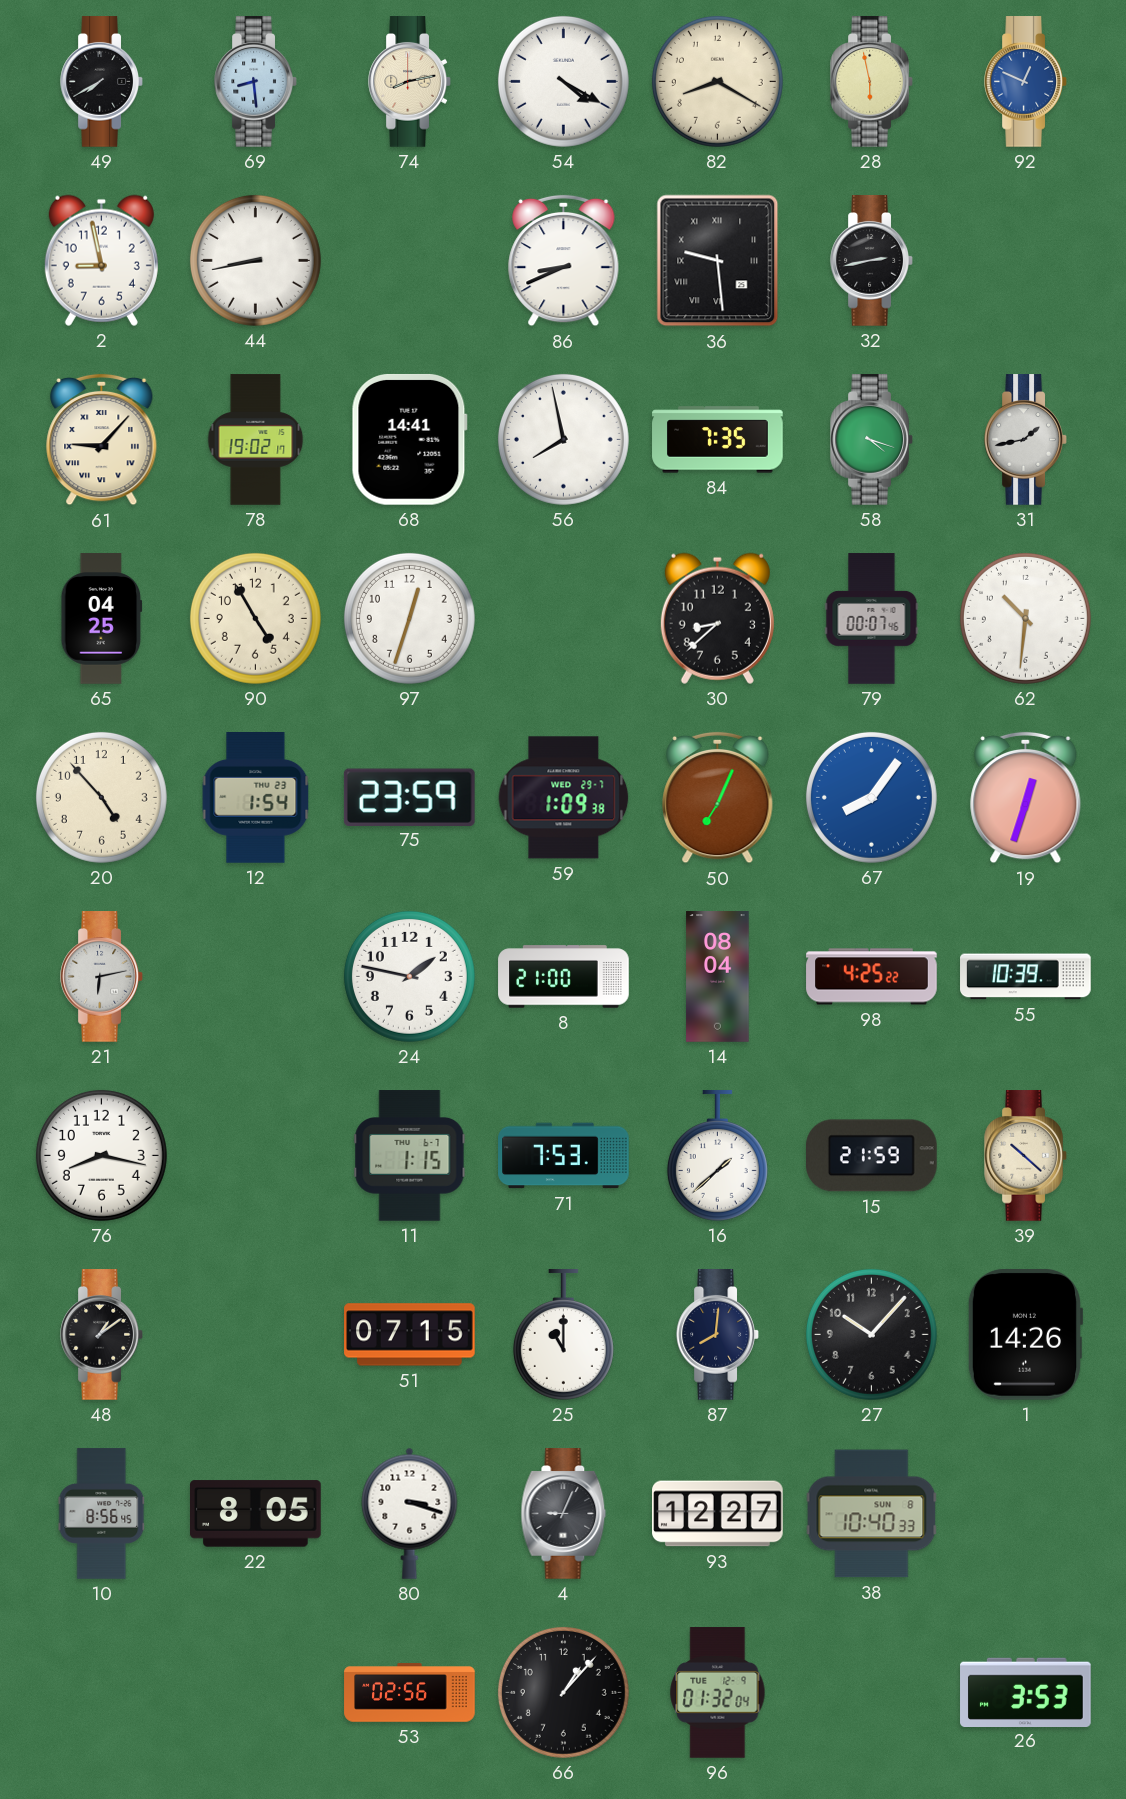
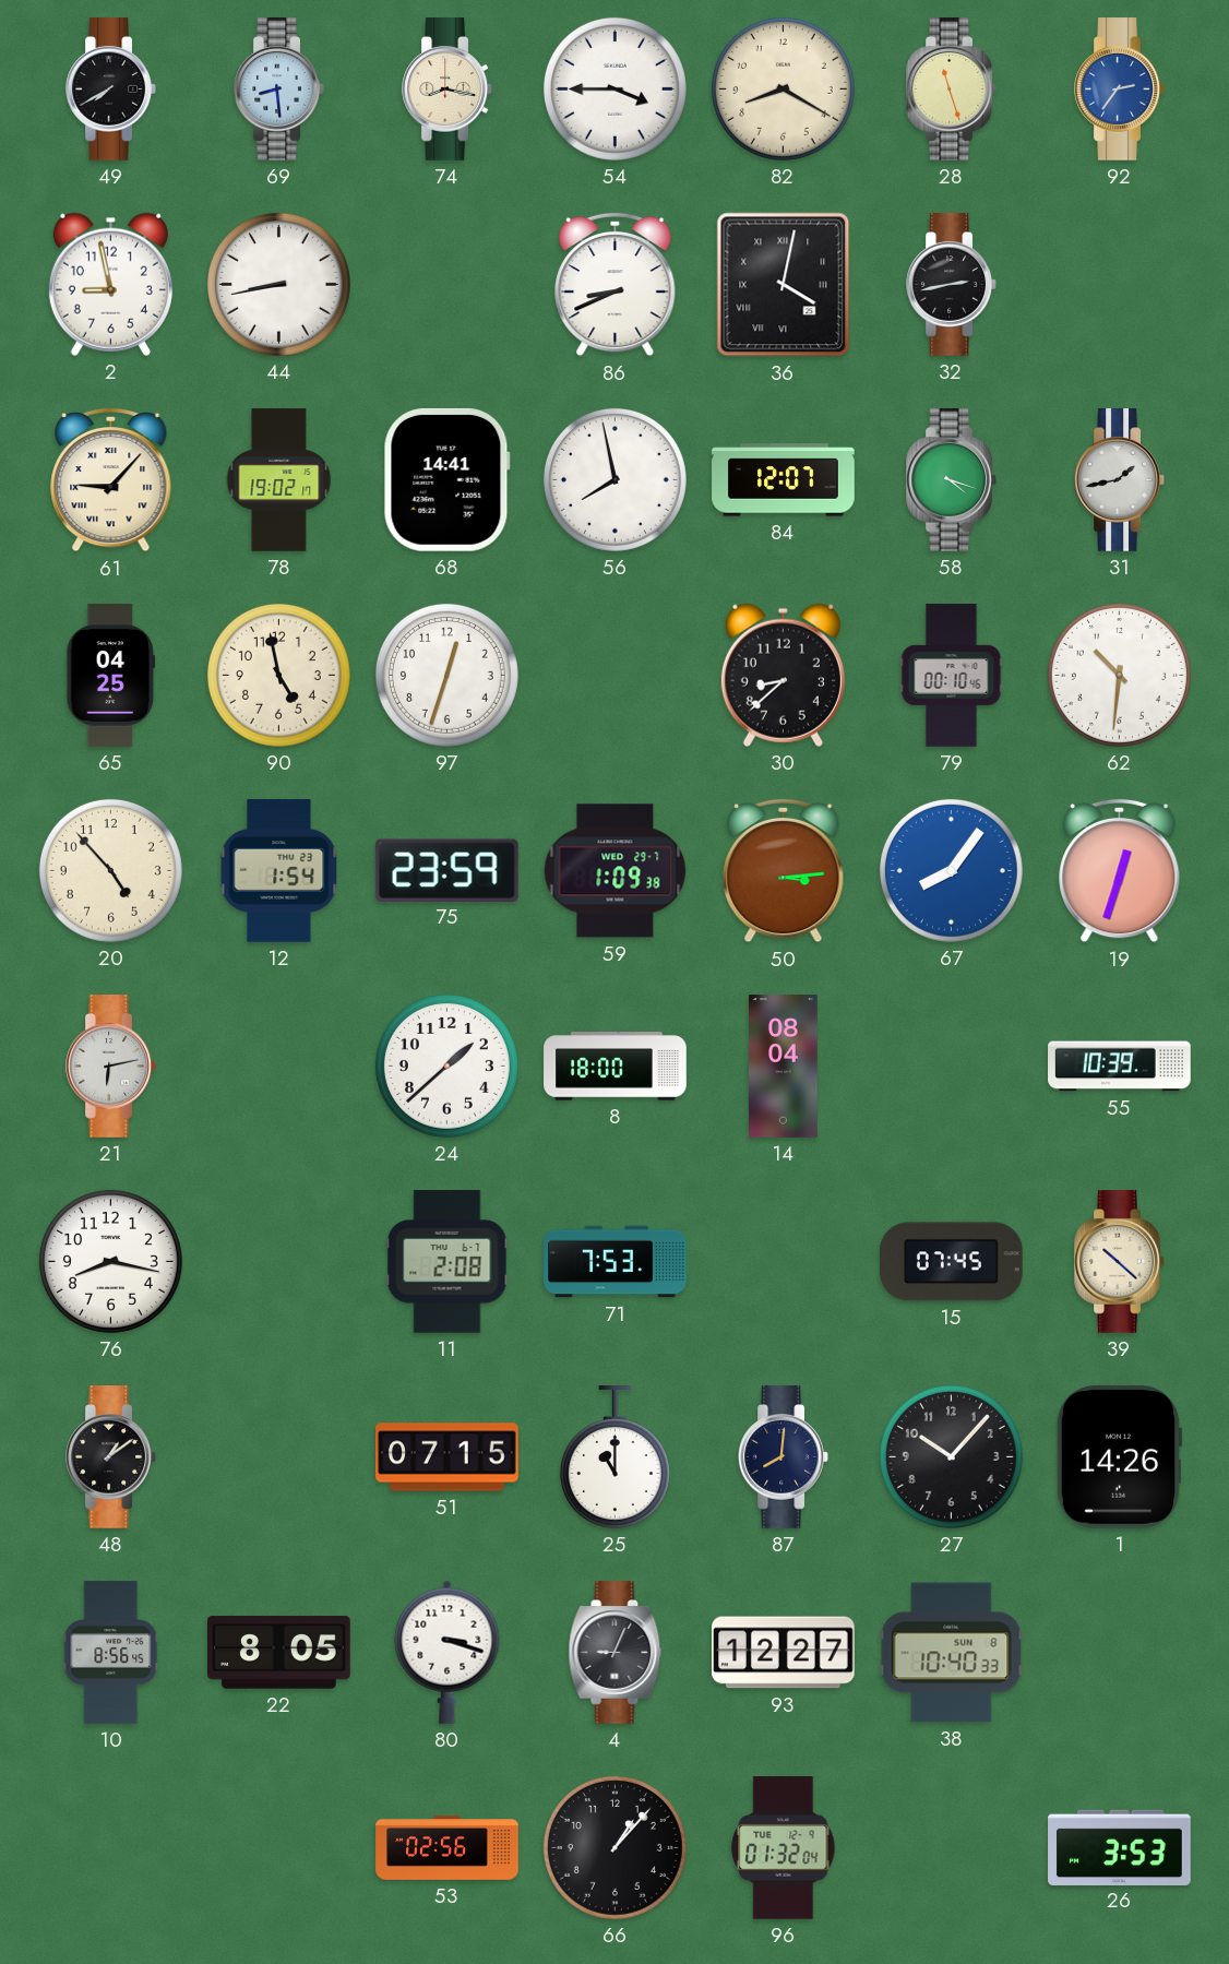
74: 8:13 -> 8:17
54: 4:20 -> 3:45
28: 5:58 -> 11:27
92: 12:49 -> 2:36
36: 9:29 -> 4:02
84: 7:35 -> 12:07
90: 4:55 -> 4:58
79: 00:07 -> 00:10
50: 7:04 -> 3:14
24: 1:47 -> 1:38
8: 21:00 -> 18:00
98: 4:25 -> none
11: 1:15 -> 2:08
16: 1:38 -> none
15: 21:59 -> 07:45
